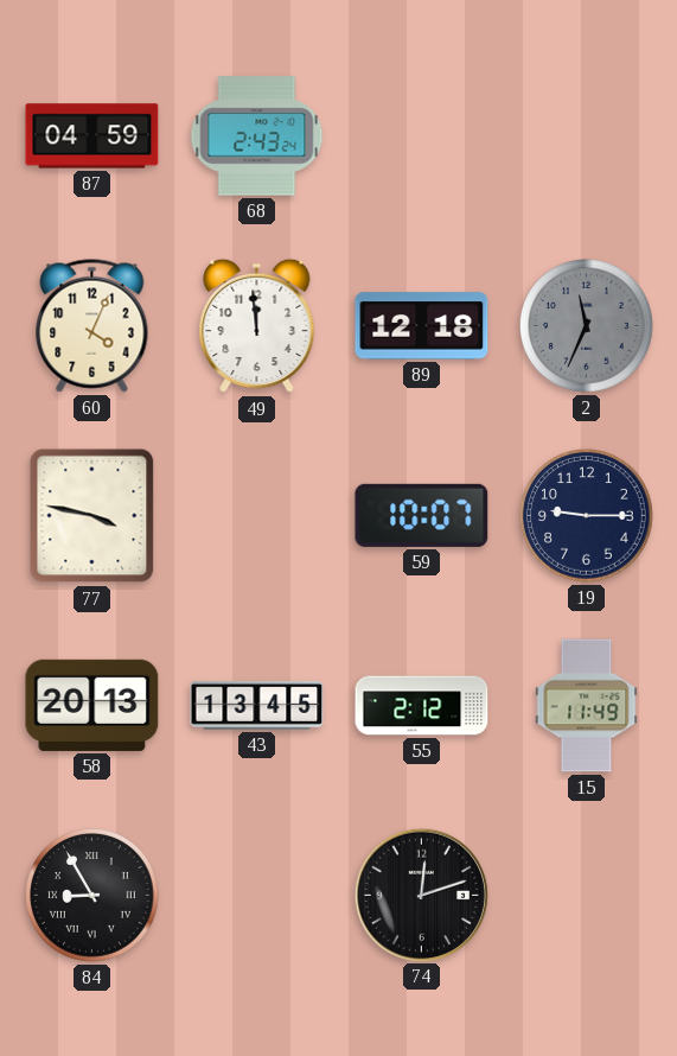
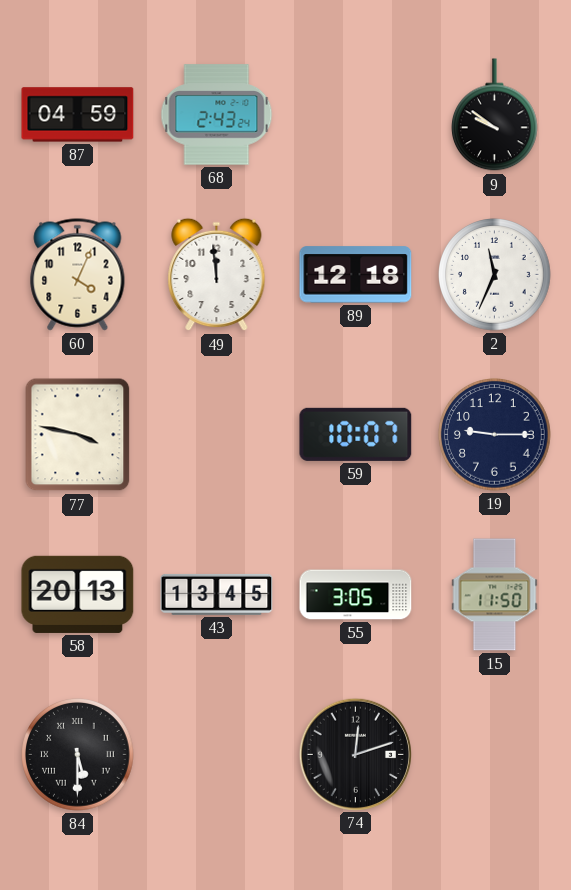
9: none -> 9:51
2 dial: grey -> white
55: 2:12 -> 3:05
15: 11:49 -> 11:50
84: 8:55 -> 5:30
